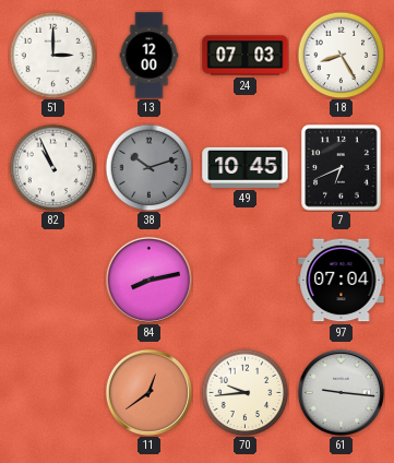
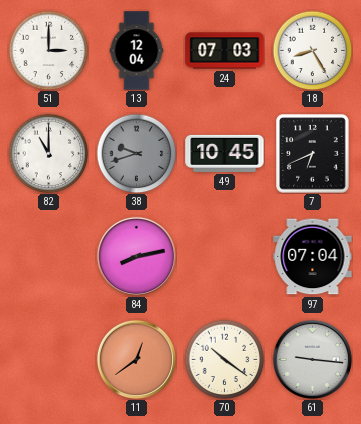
13: 12:00 -> 12:04
82: 10:56 -> 11:00
38: 10:12 -> 9:42
70: 9:44 -> 10:21
